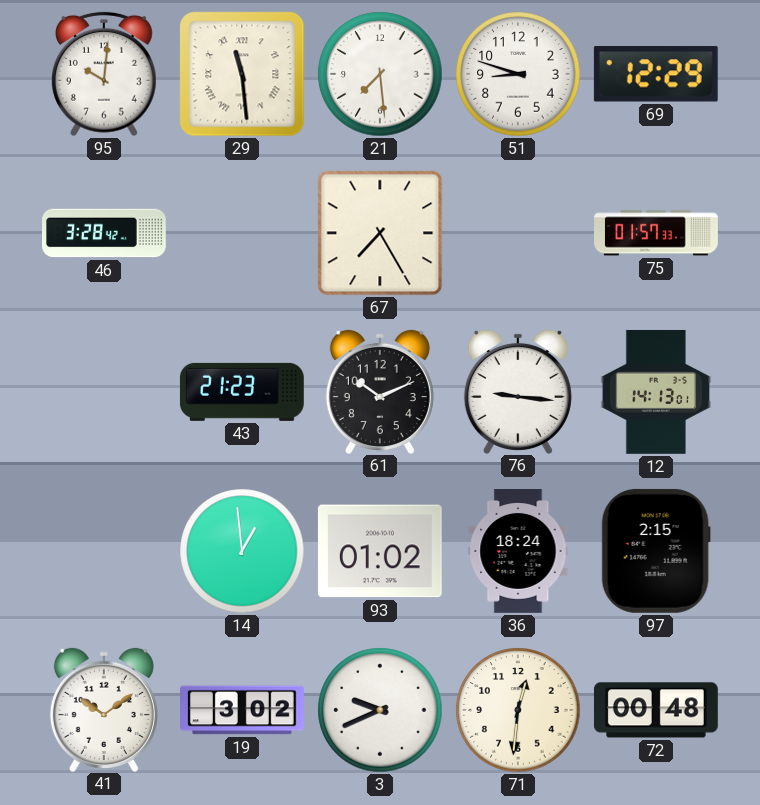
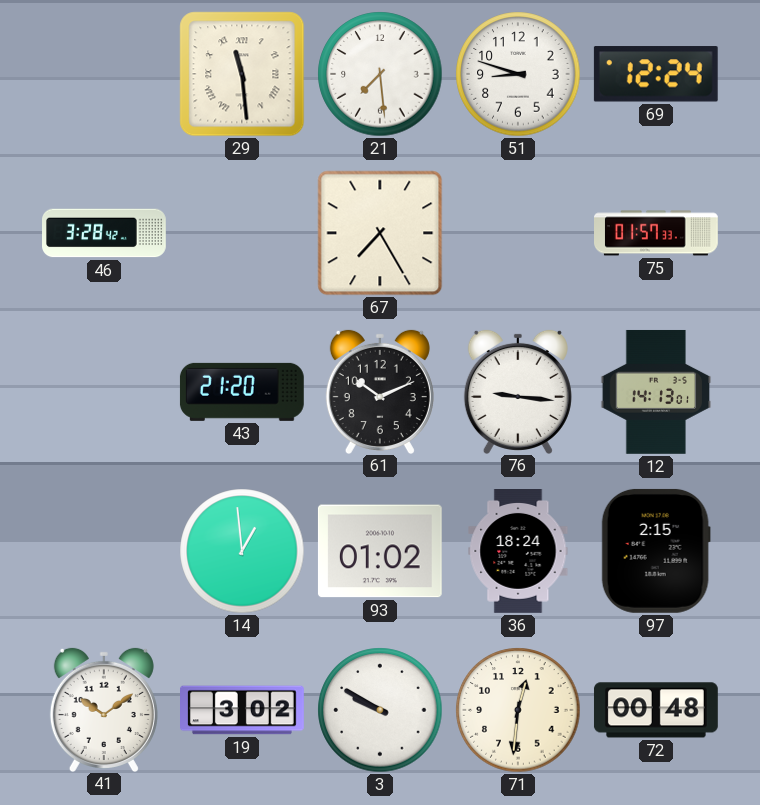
95: 10:01 -> none
69: 12:29 -> 12:24
43: 21:23 -> 21:20
3: 9:41 -> 9:50
